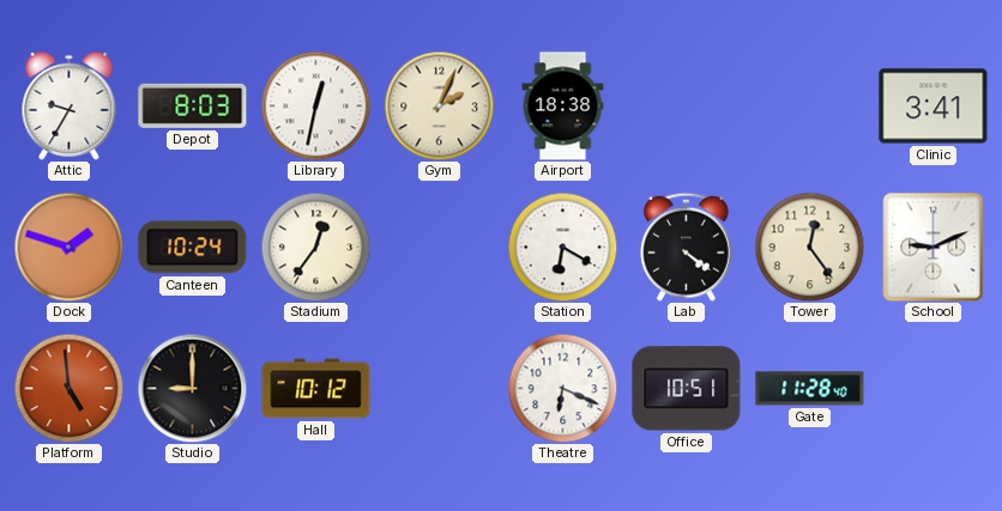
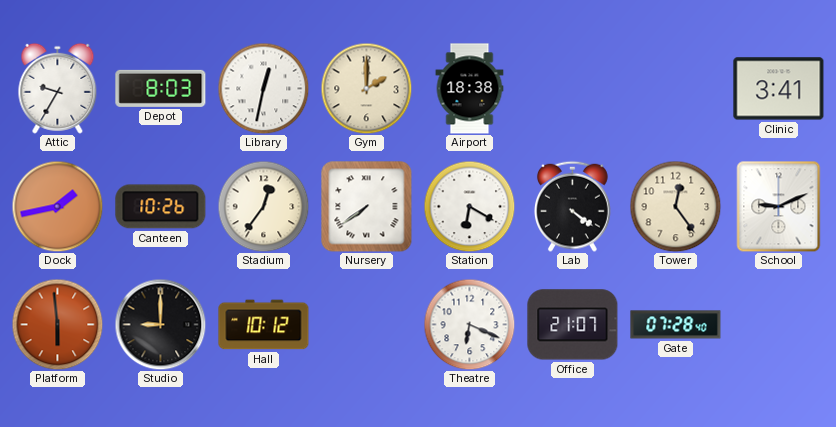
Gym: 2:04 -> 2:00
Dock: 1:48 -> 1:43
Canteen: 10:24 -> 10:26
Nursery: none -> 7:39
Platform: 4:59 -> 5:59
Office: 10:51 -> 21:07
Gate: 11:28 -> 07:28
